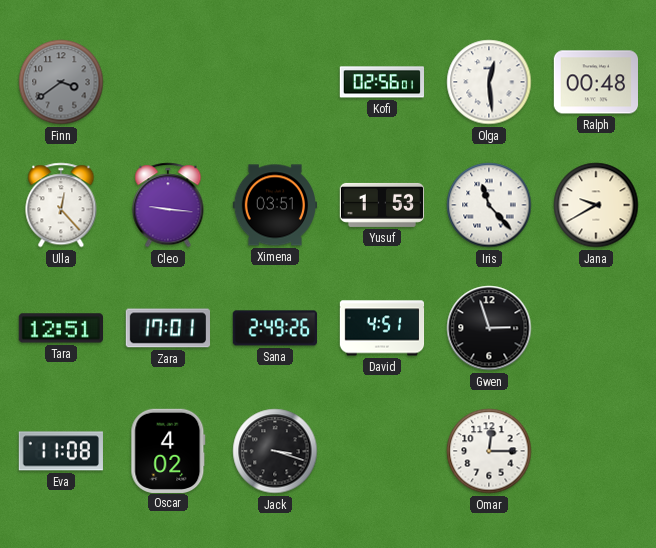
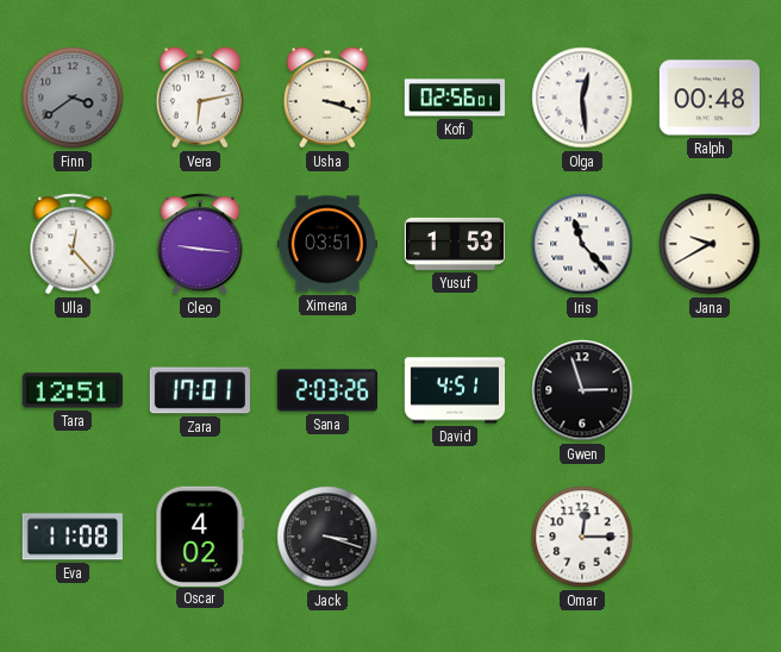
Vera: none -> 6:13
Usha: none -> 3:18
Sana: 2:49 -> 2:03
